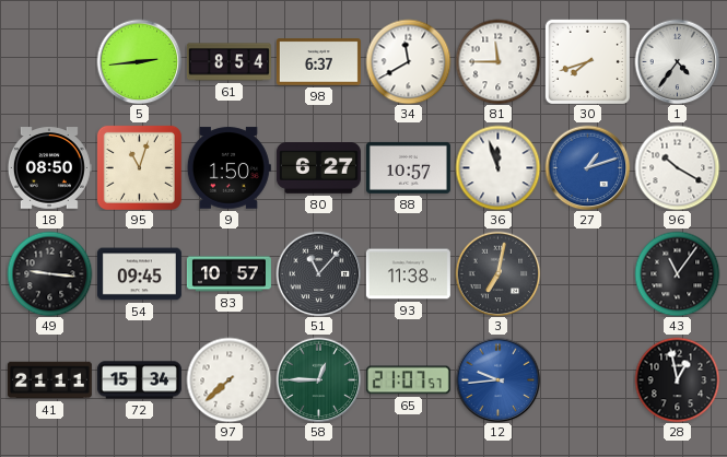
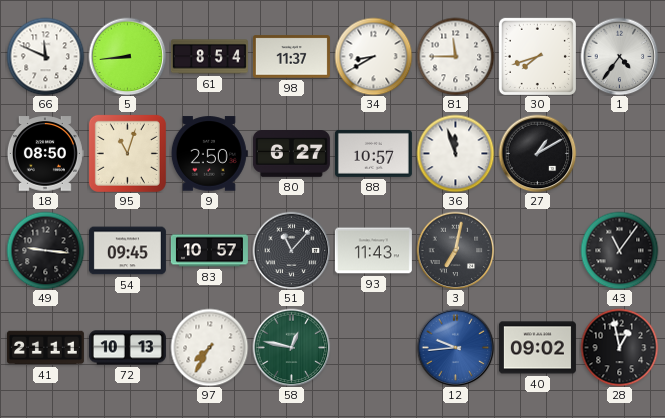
66: none -> 11:49
5: 2:44 -> 8:44
98: 6:37 -> 11:37
34: 11:40 -> 8:40
9: 1:50 -> 2:50
27: 1:12 -> 1:10
27 dial: blue -> black
96: 10:20 -> none
93: 11:38 -> 11:43
72: 15:34 -> 10:13
97: 7:38 -> 7:35
58: 12:45 -> 12:47
65: 21:07 -> none
40: none -> 09:02
